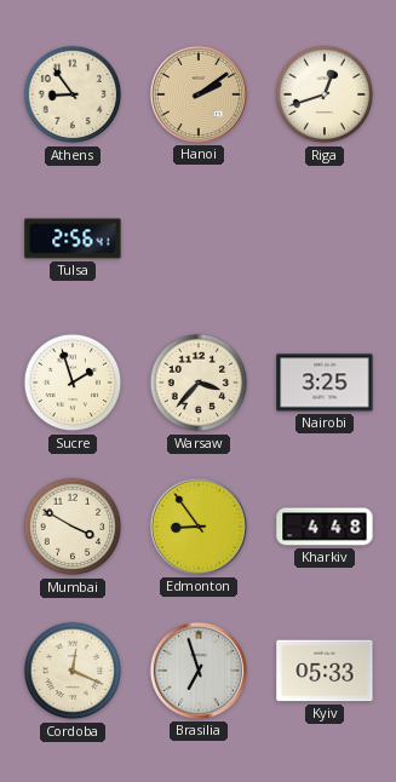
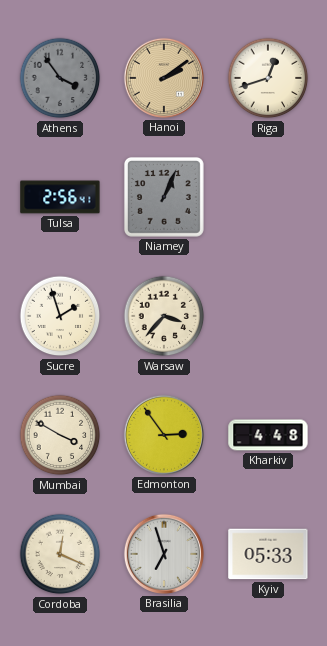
Athens: 8:54 -> 3:54
Athens dial: cream -> grey
Niamey: none -> 1:04
Nairobi: 3:25 -> none
Edmonton: 8:54 -> 2:54
